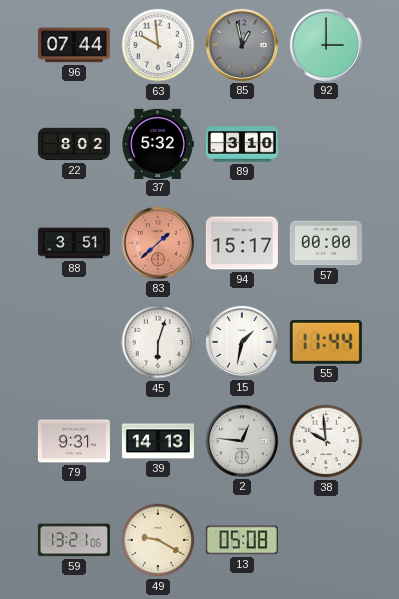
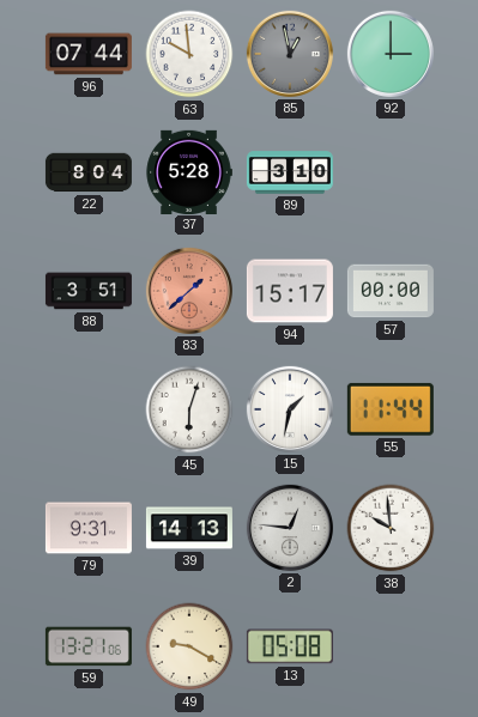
22: 8:02 -> 8:04
37: 5:32 -> 5:28
